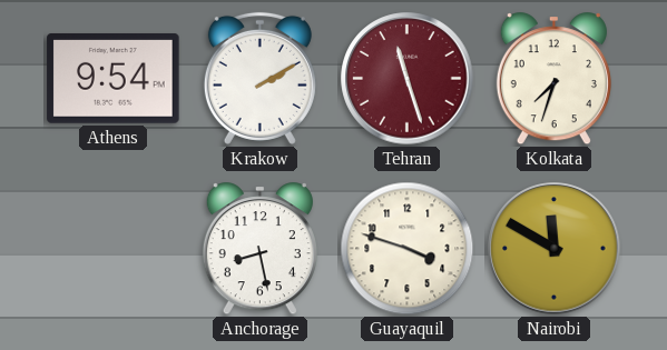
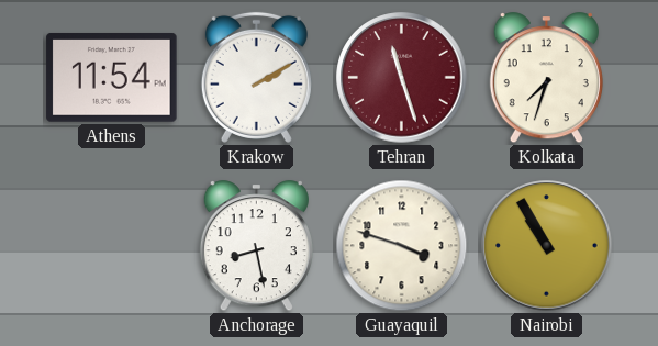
Athens: 9:54 -> 11:54
Nairobi: 11:50 -> 10:55
